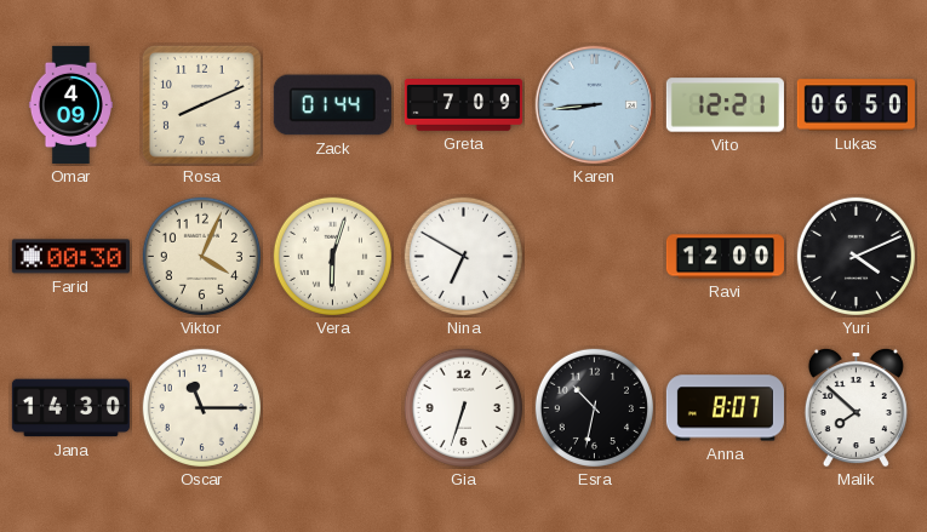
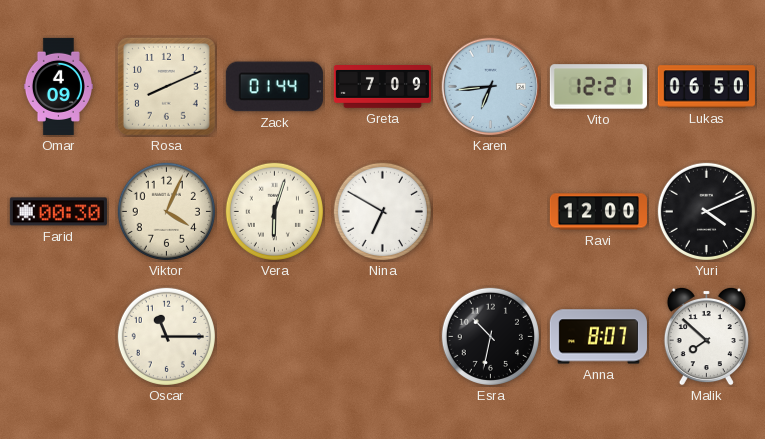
Karen: 8:44 -> 6:44
Jana: 14:30 -> none
Gia: 6:33 -> none
